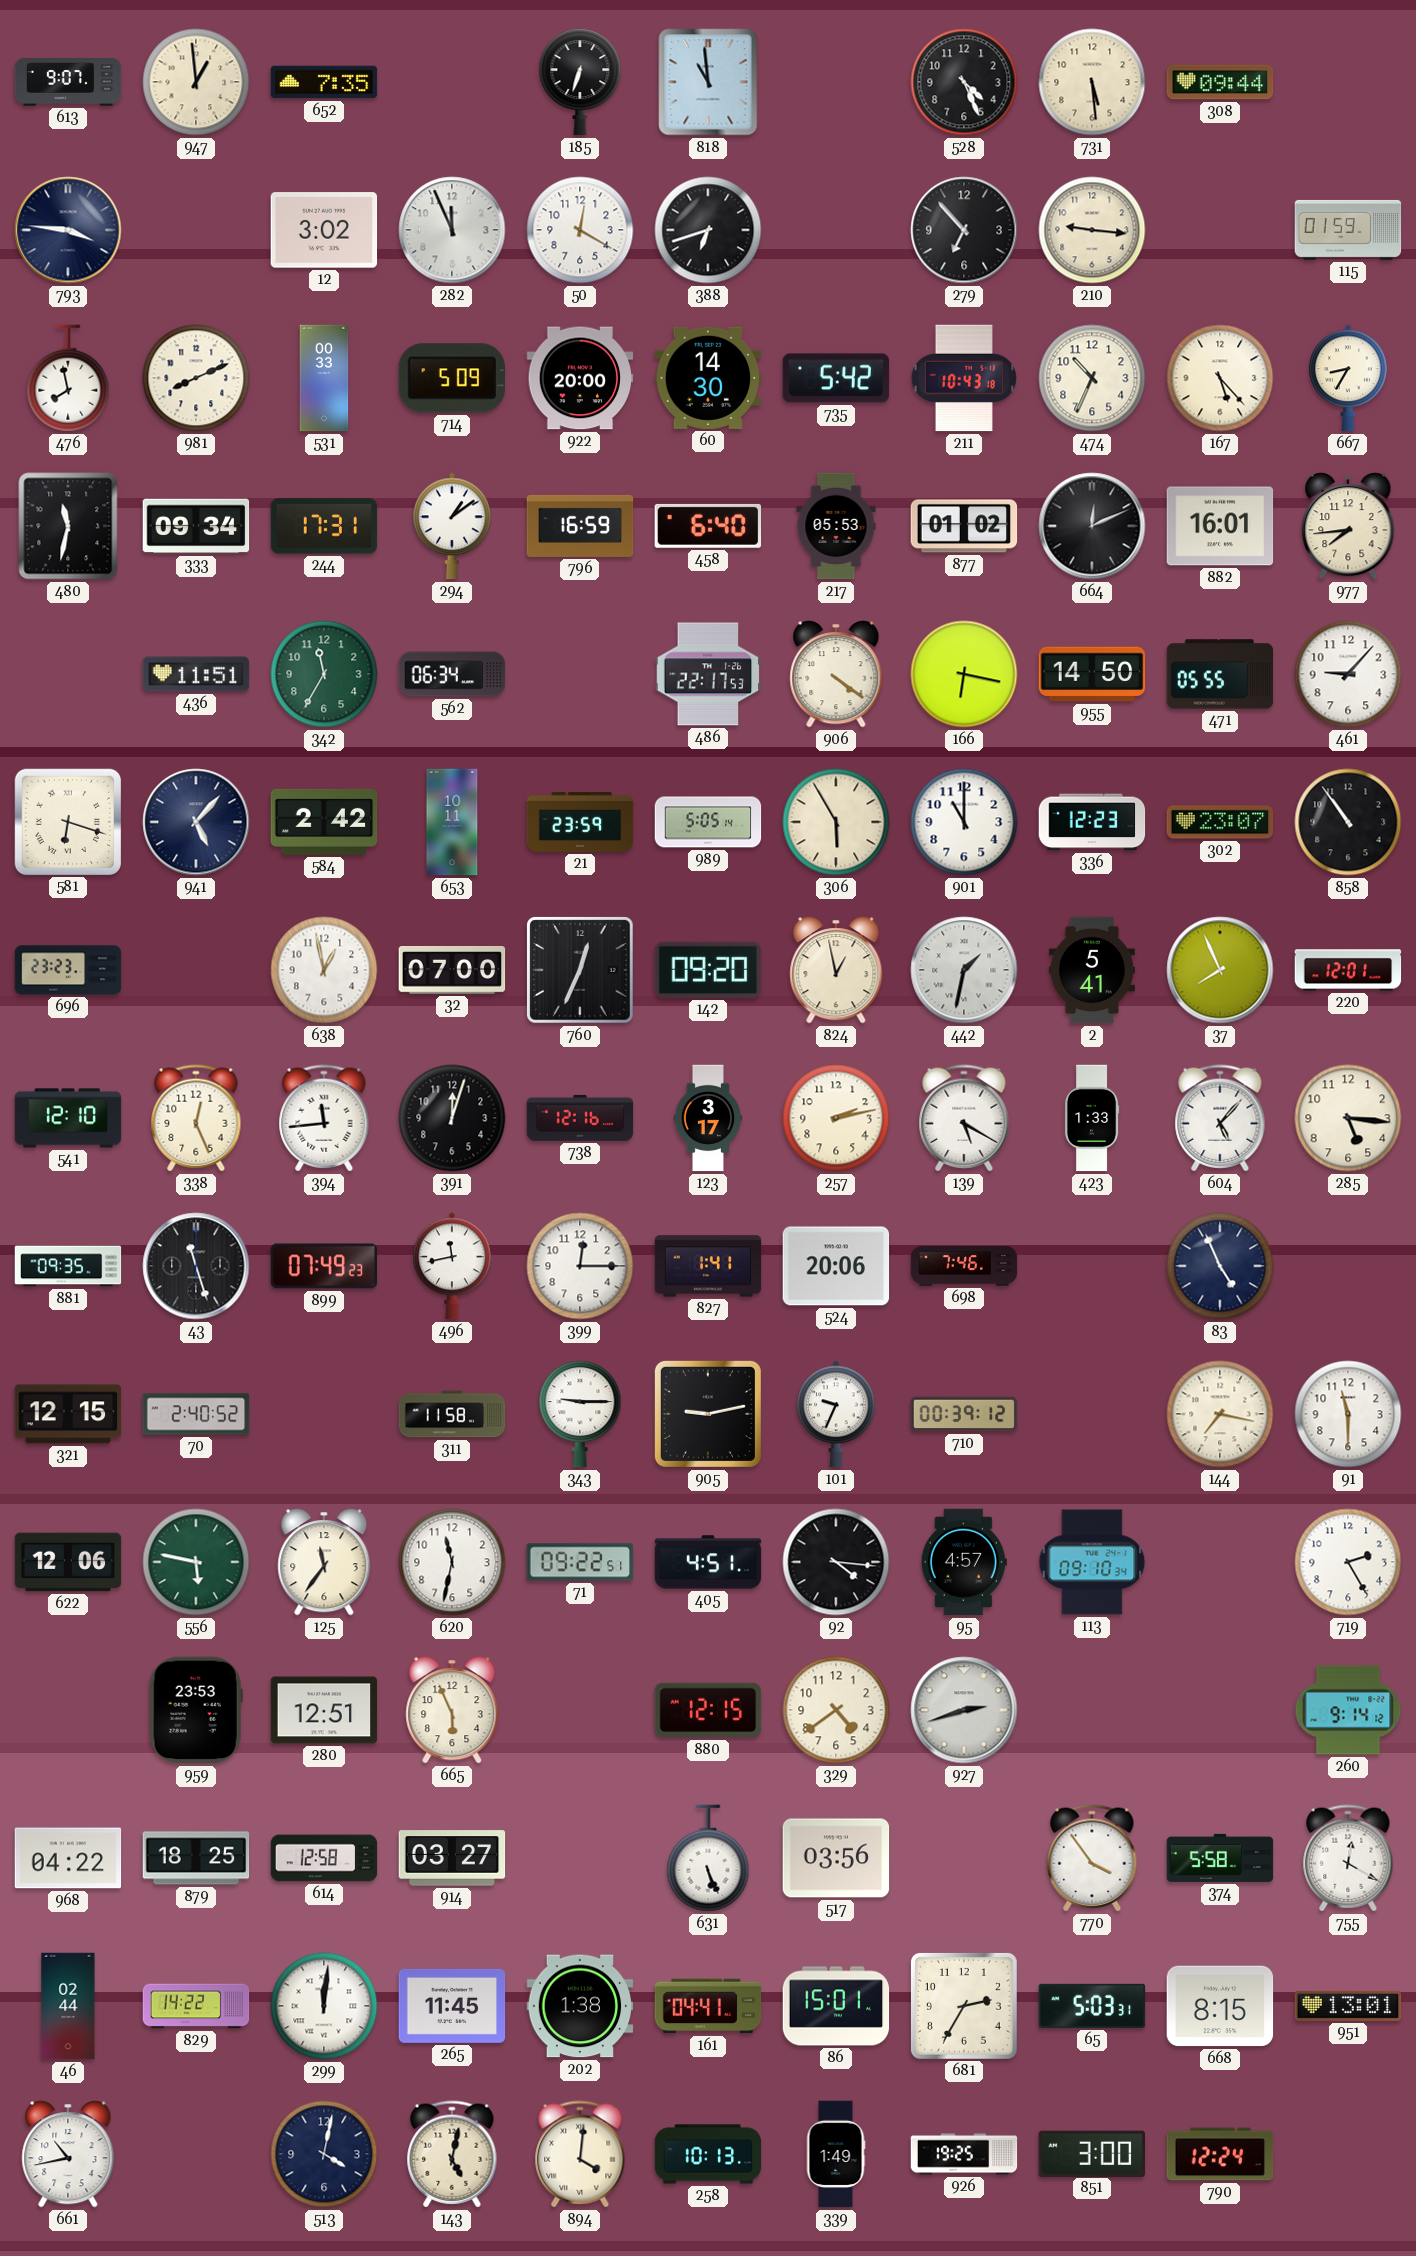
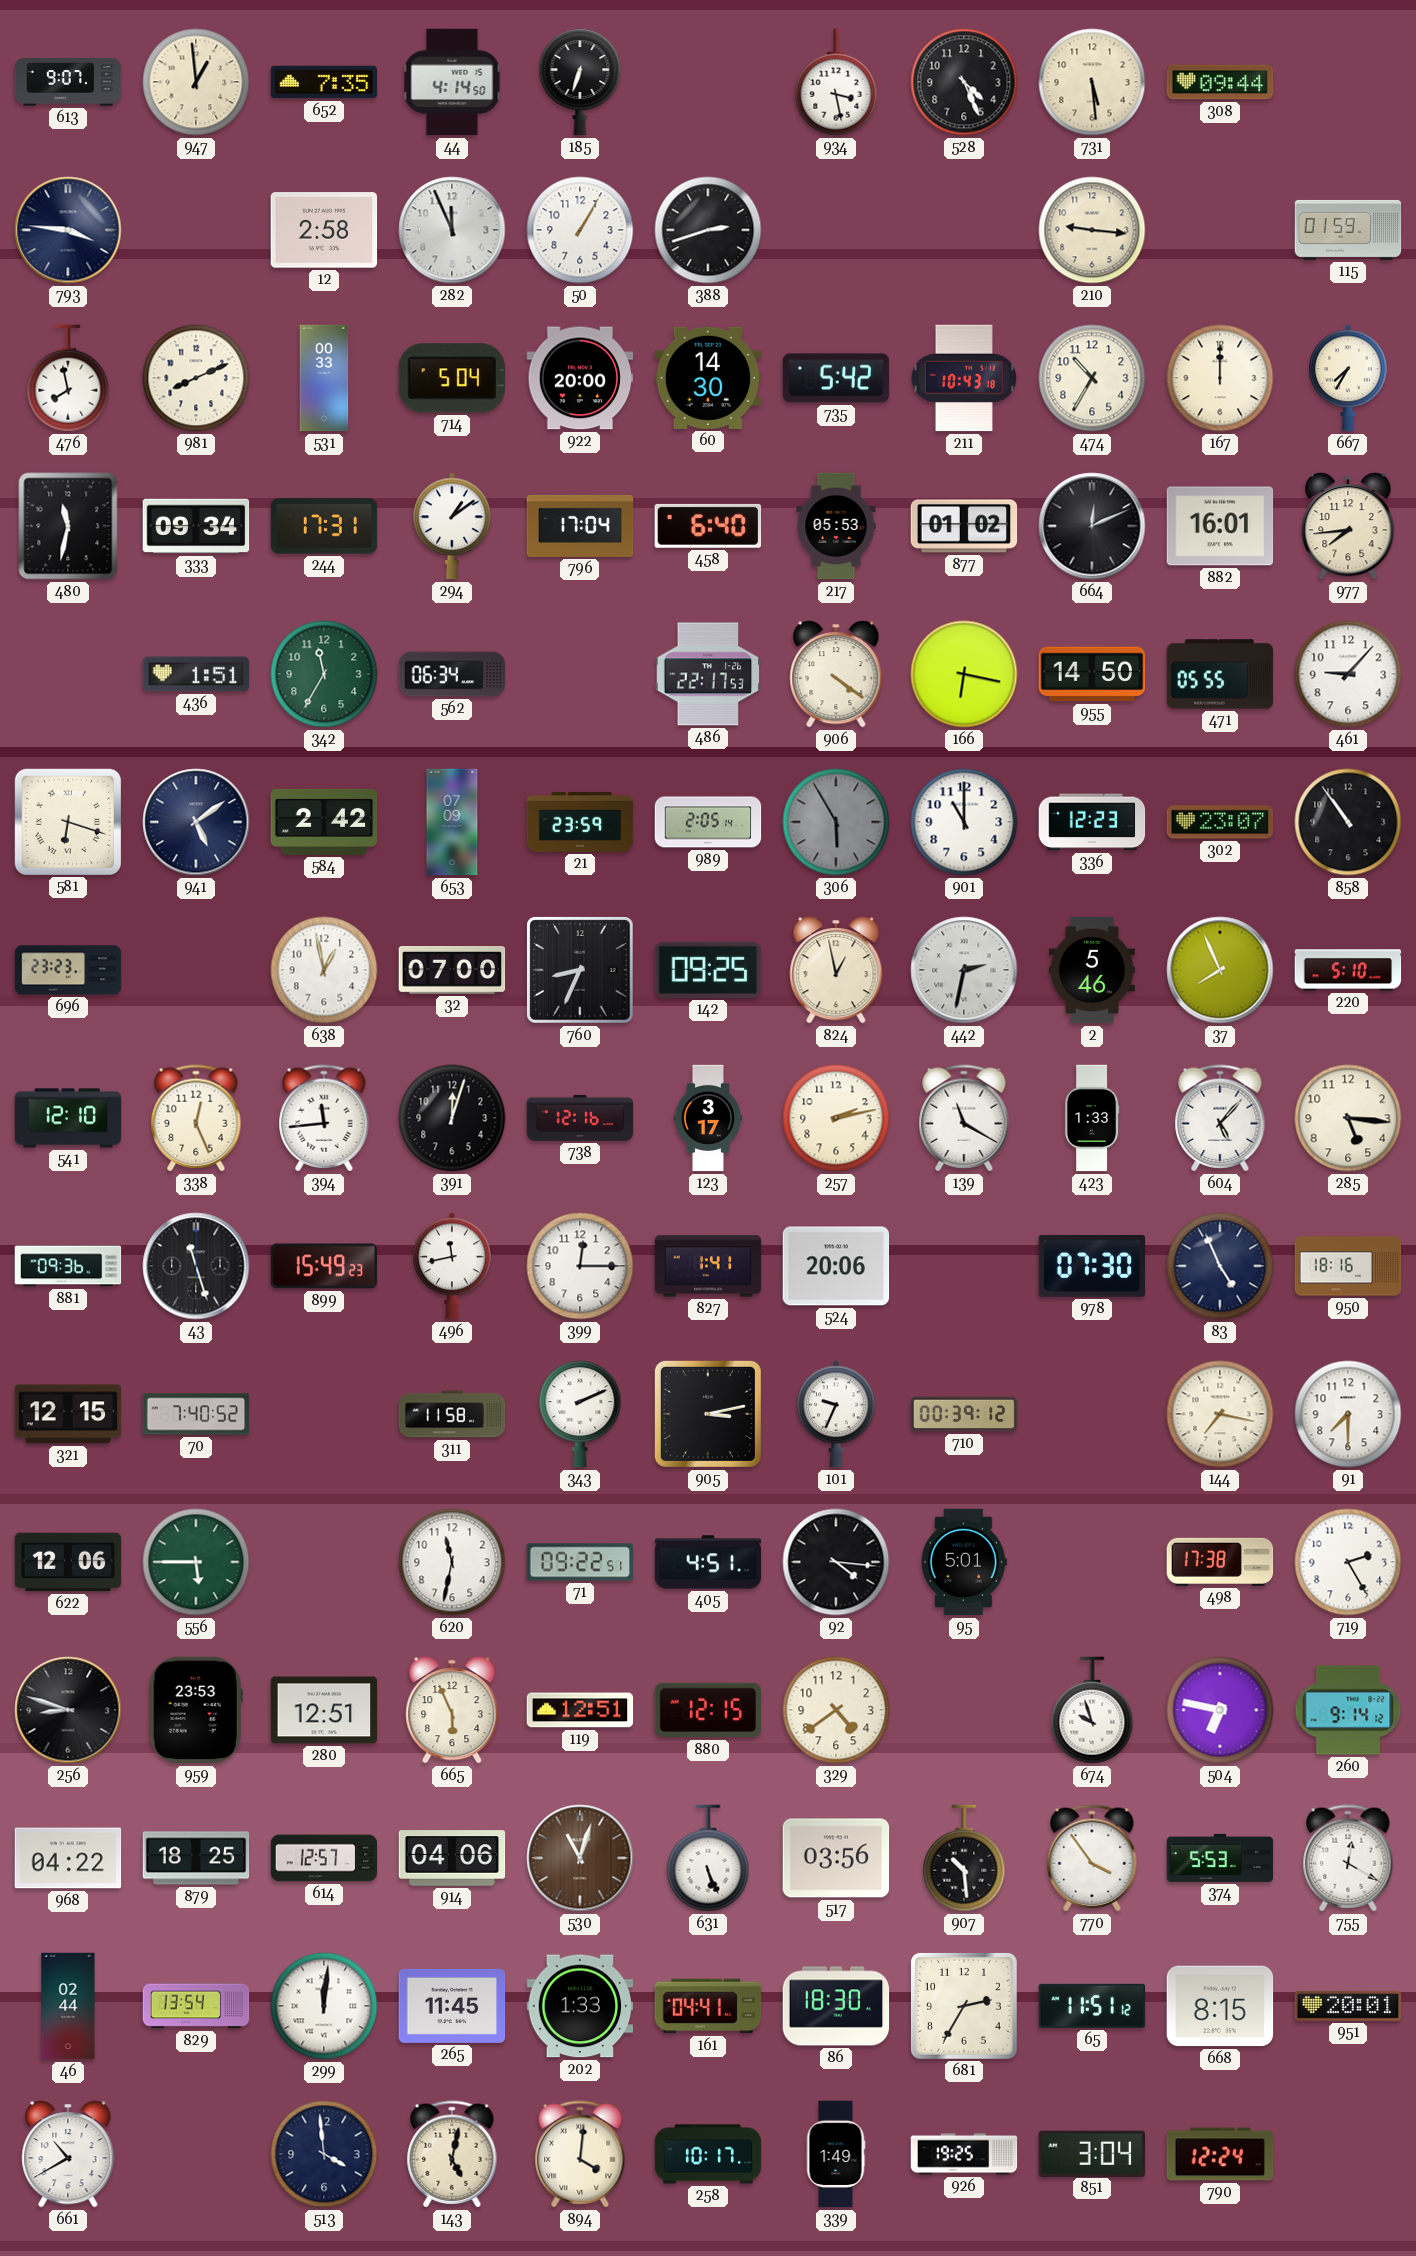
44: none -> 4:14
818: 10:59 -> none
934: none -> 3:28
12: 3:02 -> 2:58
50: 12:20 -> 1:05
388: 6:42 -> 2:42
279: 6:53 -> none
714: 5:09 -> 5:04
474: 10:34 -> 10:35
167: 5:23 -> 12:00
667: 8:35 -> 7:35
796: 16:59 -> 17:04
436: 11:51 -> 1:51
941: 5:07 -> 5:09
653: 10:11 -> 07:09
989: 5:05 -> 2:05
306 dial: cream -> grey
760: 12:34 -> 8:34
142: 09:20 -> 09:25
442: 1:32 -> 2:32
2: 5:41 -> 5:46
220: 12:01 -> 5:10
139: 5:20 -> 11:20
881: 09:35 -> 09:36
899: 07:49 -> 15:49
698: 7:46 -> none
978: none -> 07:30
950: none -> 18:16
70: 2:40 -> 7:40
343: 9:15 -> 2:11
905: 9:13 -> 3:13
91: 11:30 -> 7:30
556: 5:47 -> 5:45
125: 11:36 -> none
95: 4:57 -> 5:01
113: 09:10 -> none
498: none -> 17:38
256: none -> 8:48
119: none -> 12:51
927: 2:42 -> none
674: none -> 9:57
504: none -> 6:47
614: 12:58 -> 12:57
914: 03:27 -> 04:06
530: none -> 11:03
907: none -> 10:29
374: 5:58 -> 5:53
829: 14:22 -> 13:54
202: 1:38 -> 1:33
86: 15:01 -> 18:30
65: 5:03 -> 11:51
951: 13:01 -> 20:01
661: 10:43 -> 10:40
513: 4:02 -> 3:59
258: 10:13 -> 10:17
851: 3:00 -> 3:04
